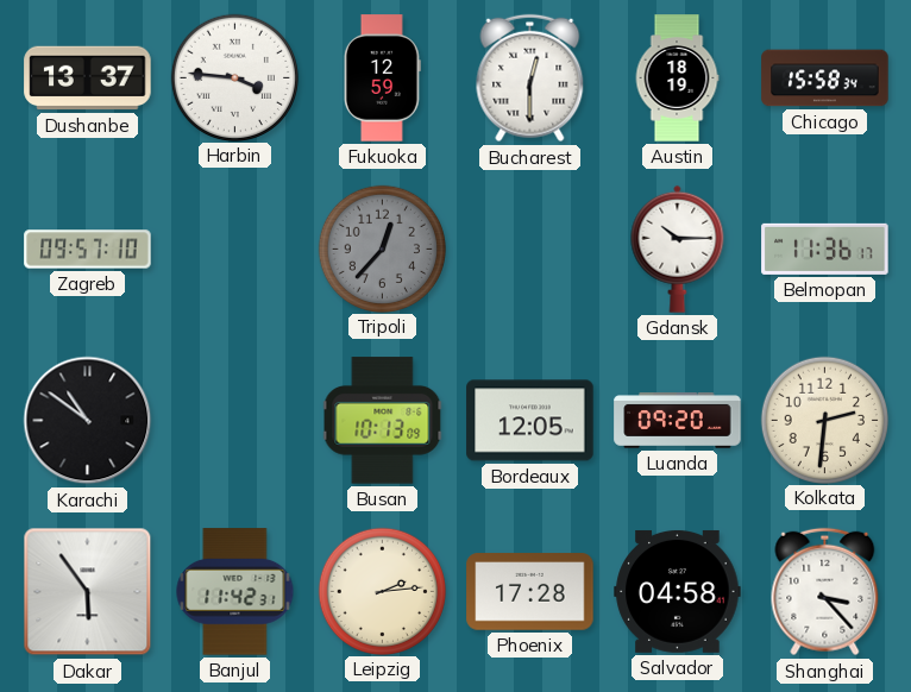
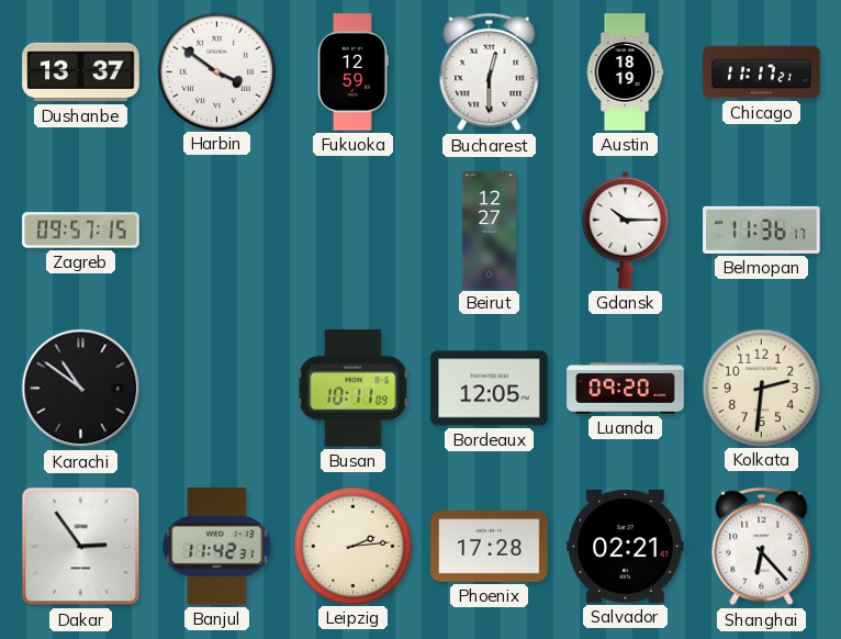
Harbin: 3:46 -> 3:51
Chicago: 15:58 -> 11:17
Zagreb: 09:57:10 -> 09:57:15
Tripoli: 12:37 -> none
Beirut: none -> 12:27
Busan: 10:13 -> 10:11
Dakar: 5:54 -> 2:54
Salvador: 04:58 -> 02:21
Shanghai: 3:23 -> 6:23
